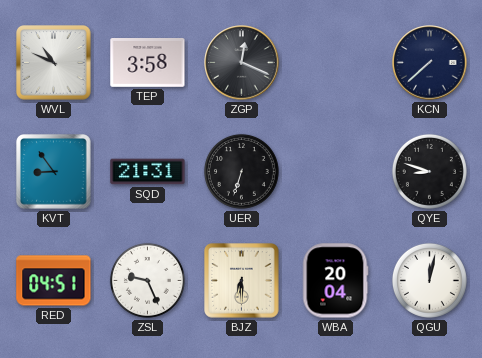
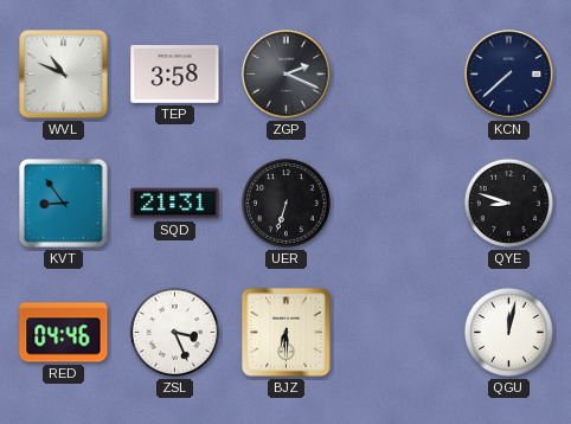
ZGP: 12:19 -> 2:19
RED: 04:51 -> 04:46
ZSL: 9:26 -> 3:26
WBA: 20:04 -> none
